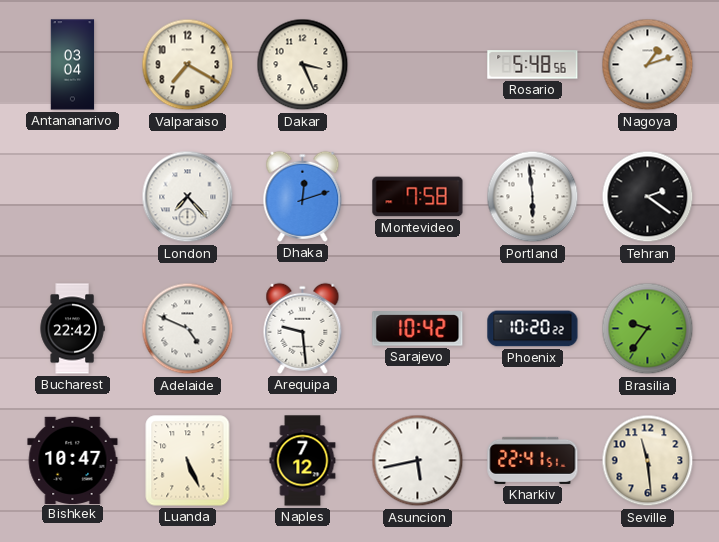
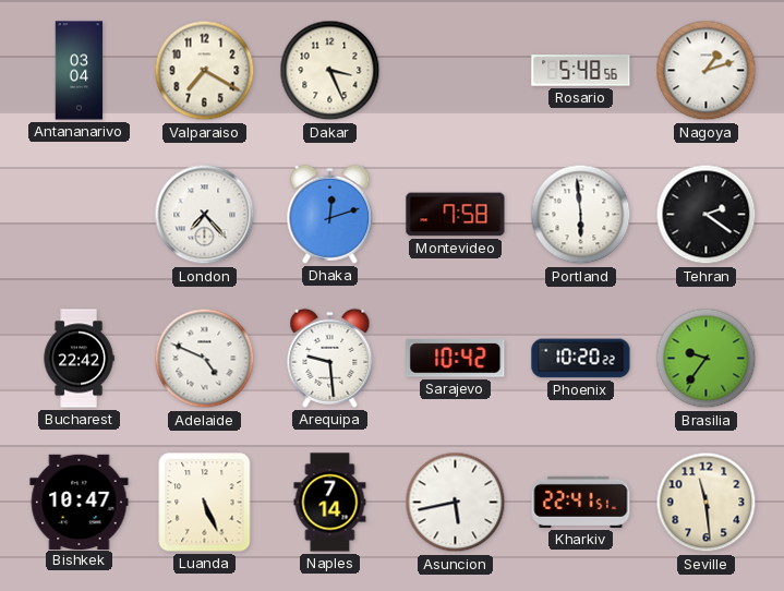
Naples: 7:12 -> 7:14
